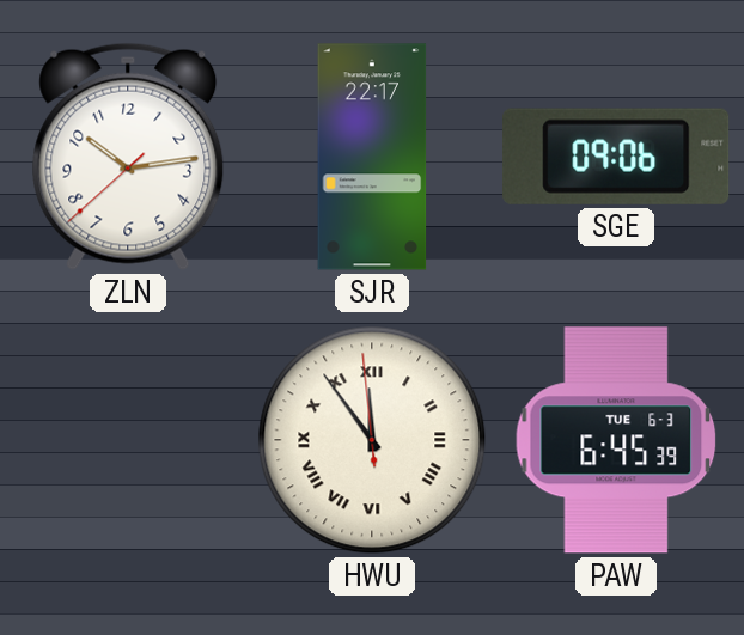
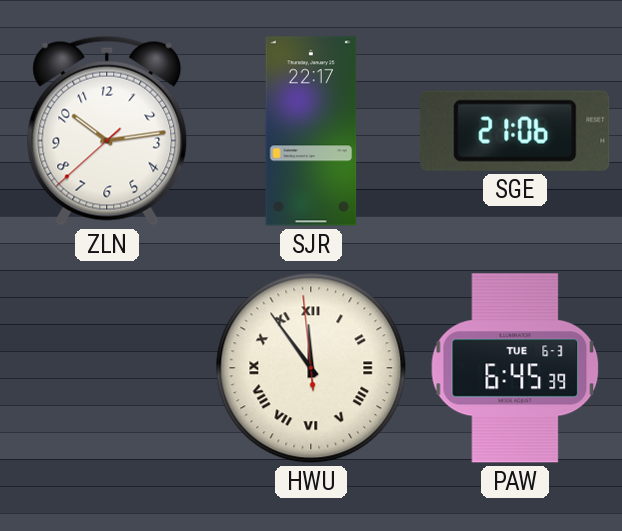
SGE: 09:06 -> 21:06
